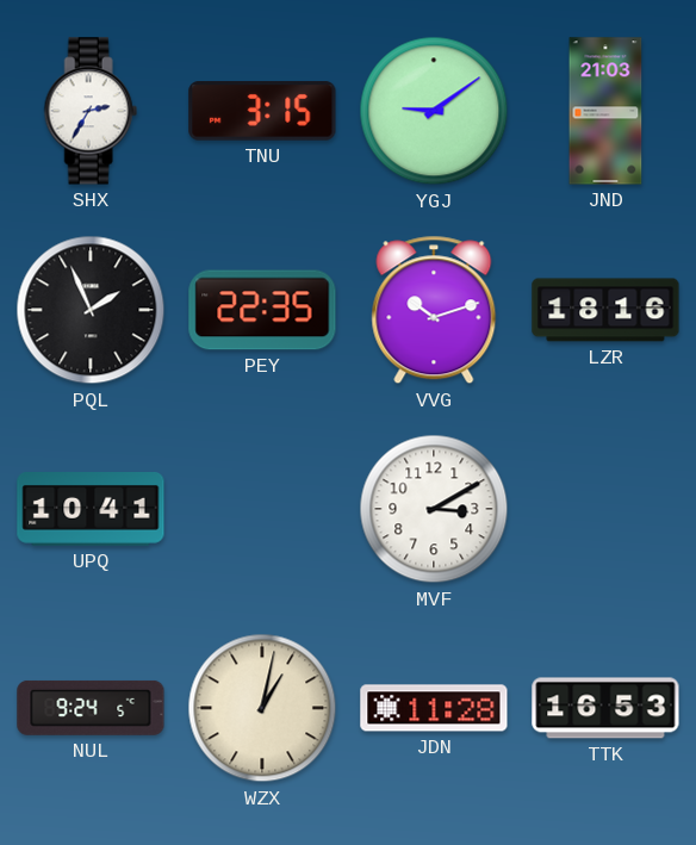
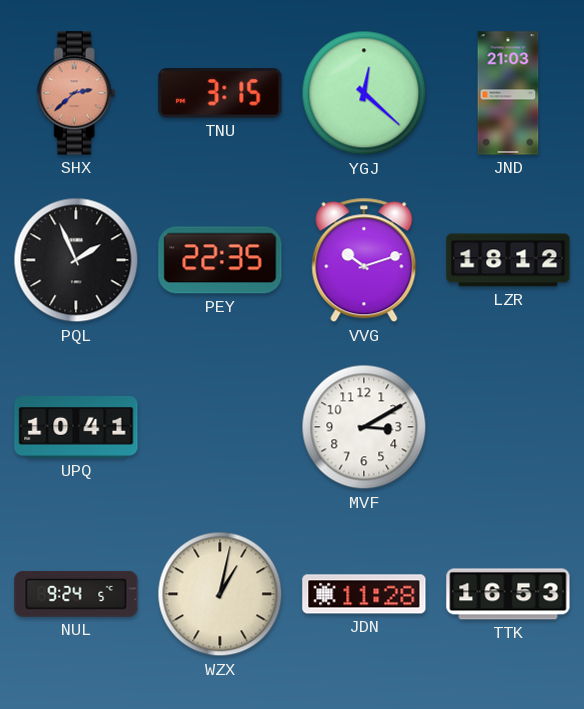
SHX: 2:35 -> 2:38
SHX dial: white -> salmon
YGJ: 9:09 -> 12:22
LZR: 18:16 -> 18:12
